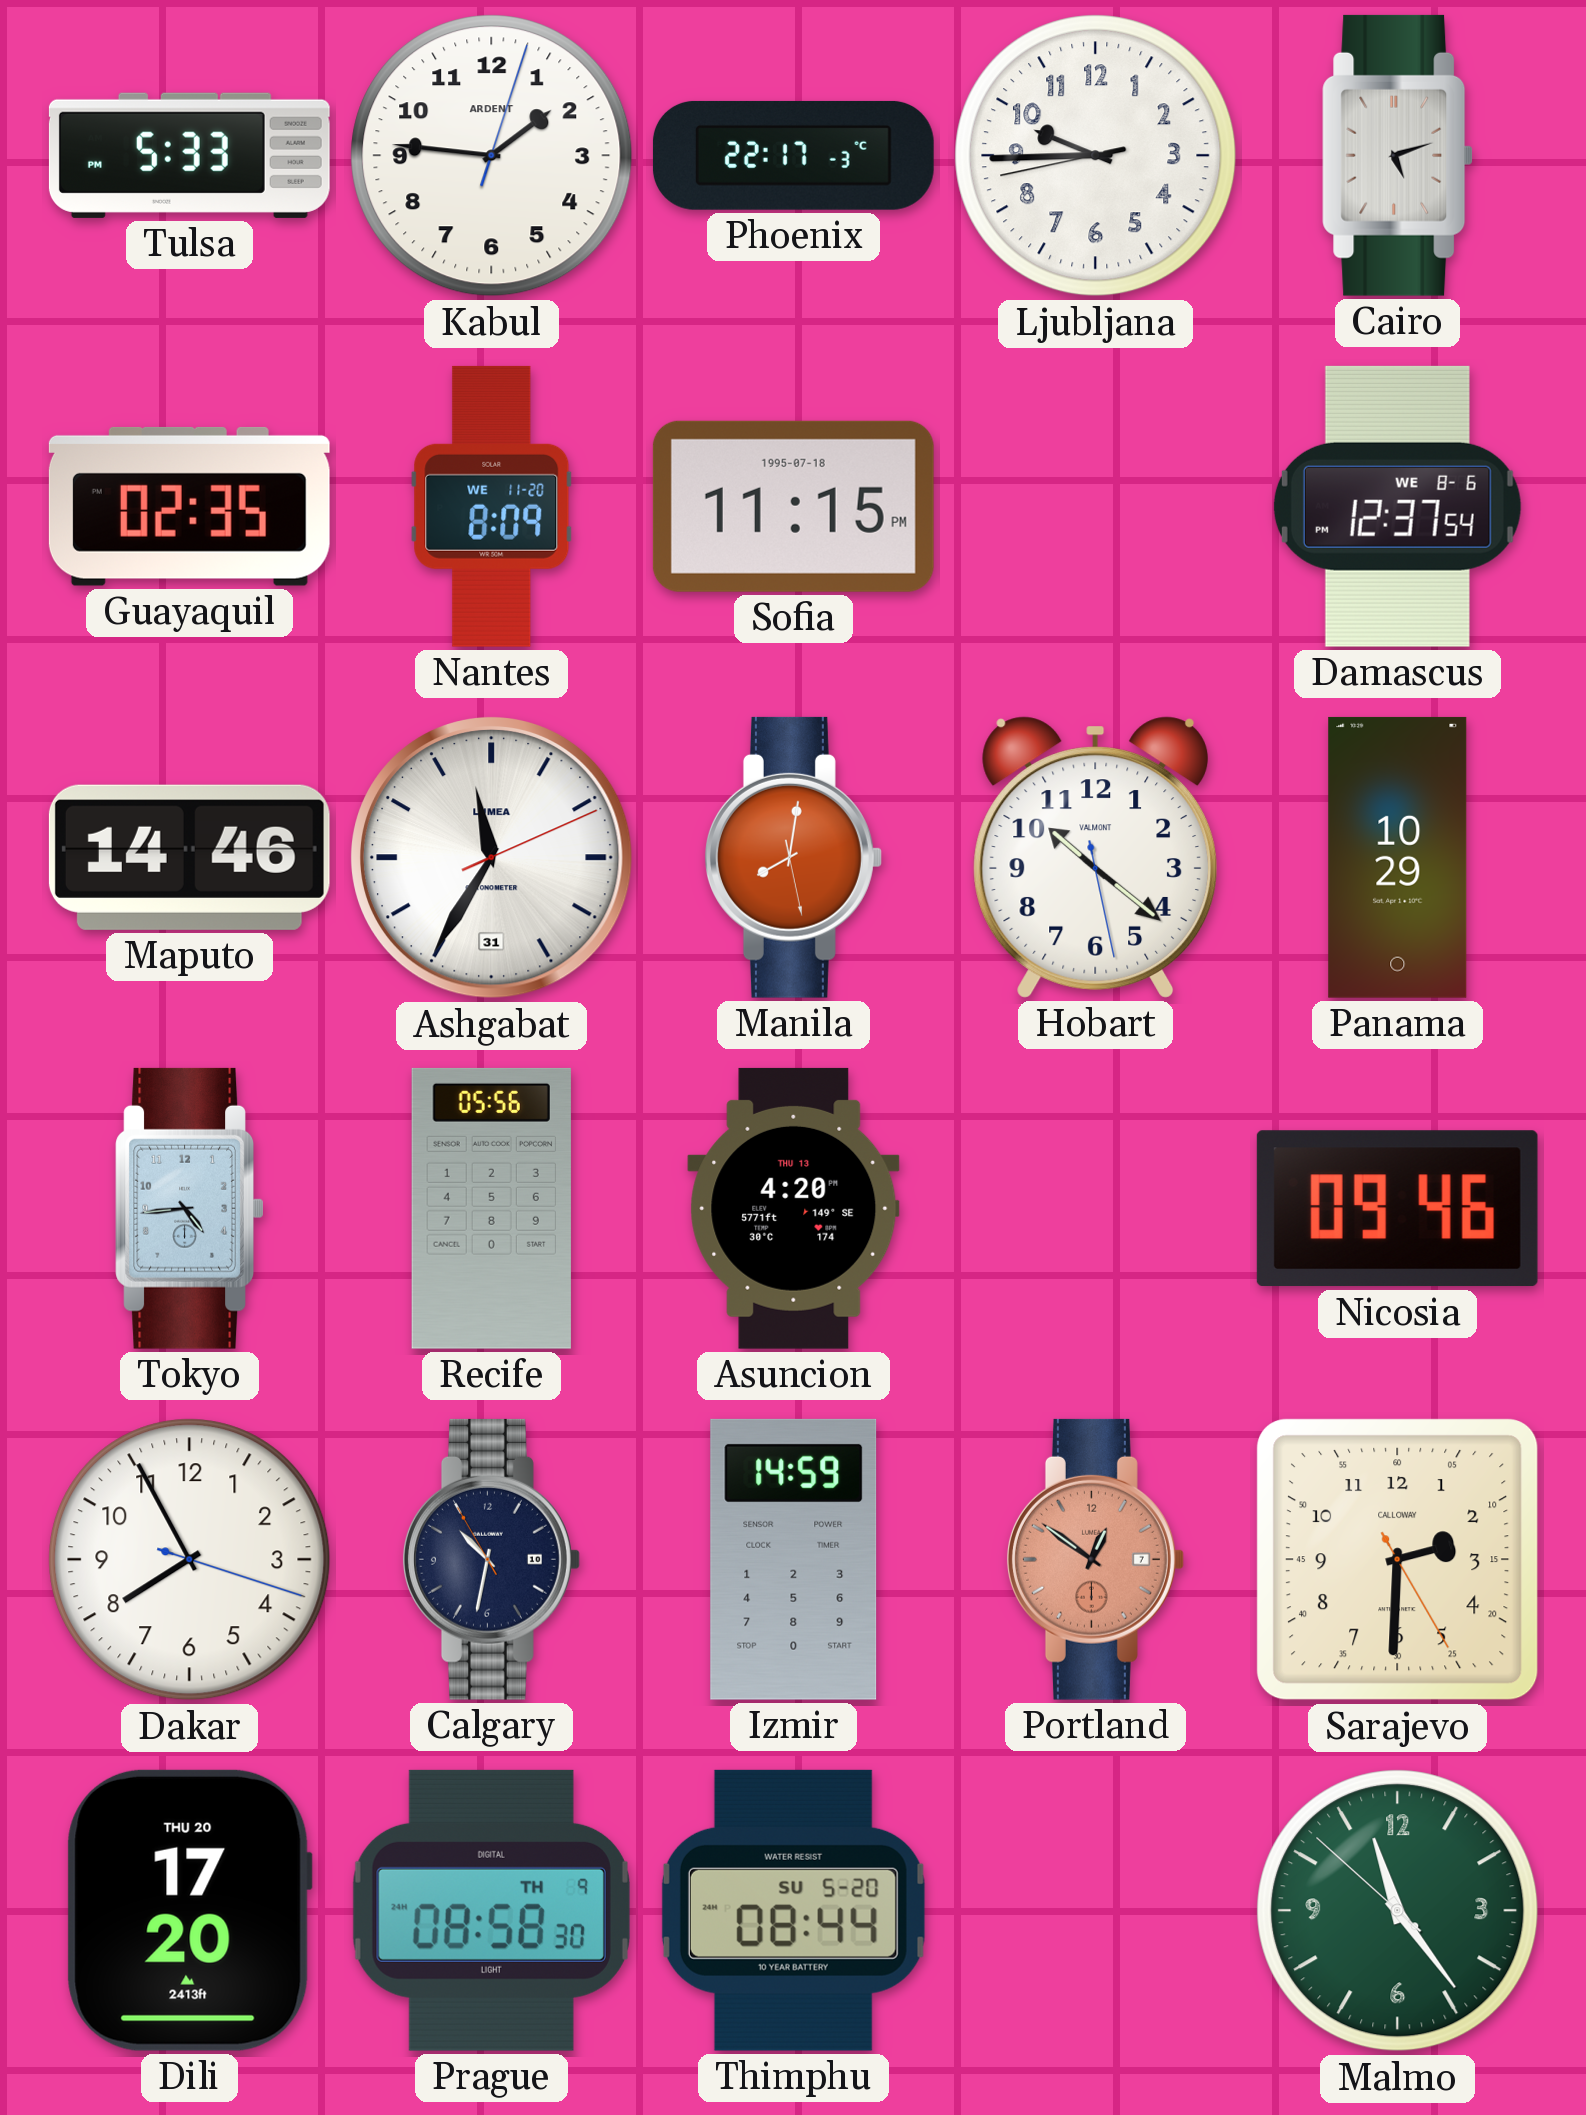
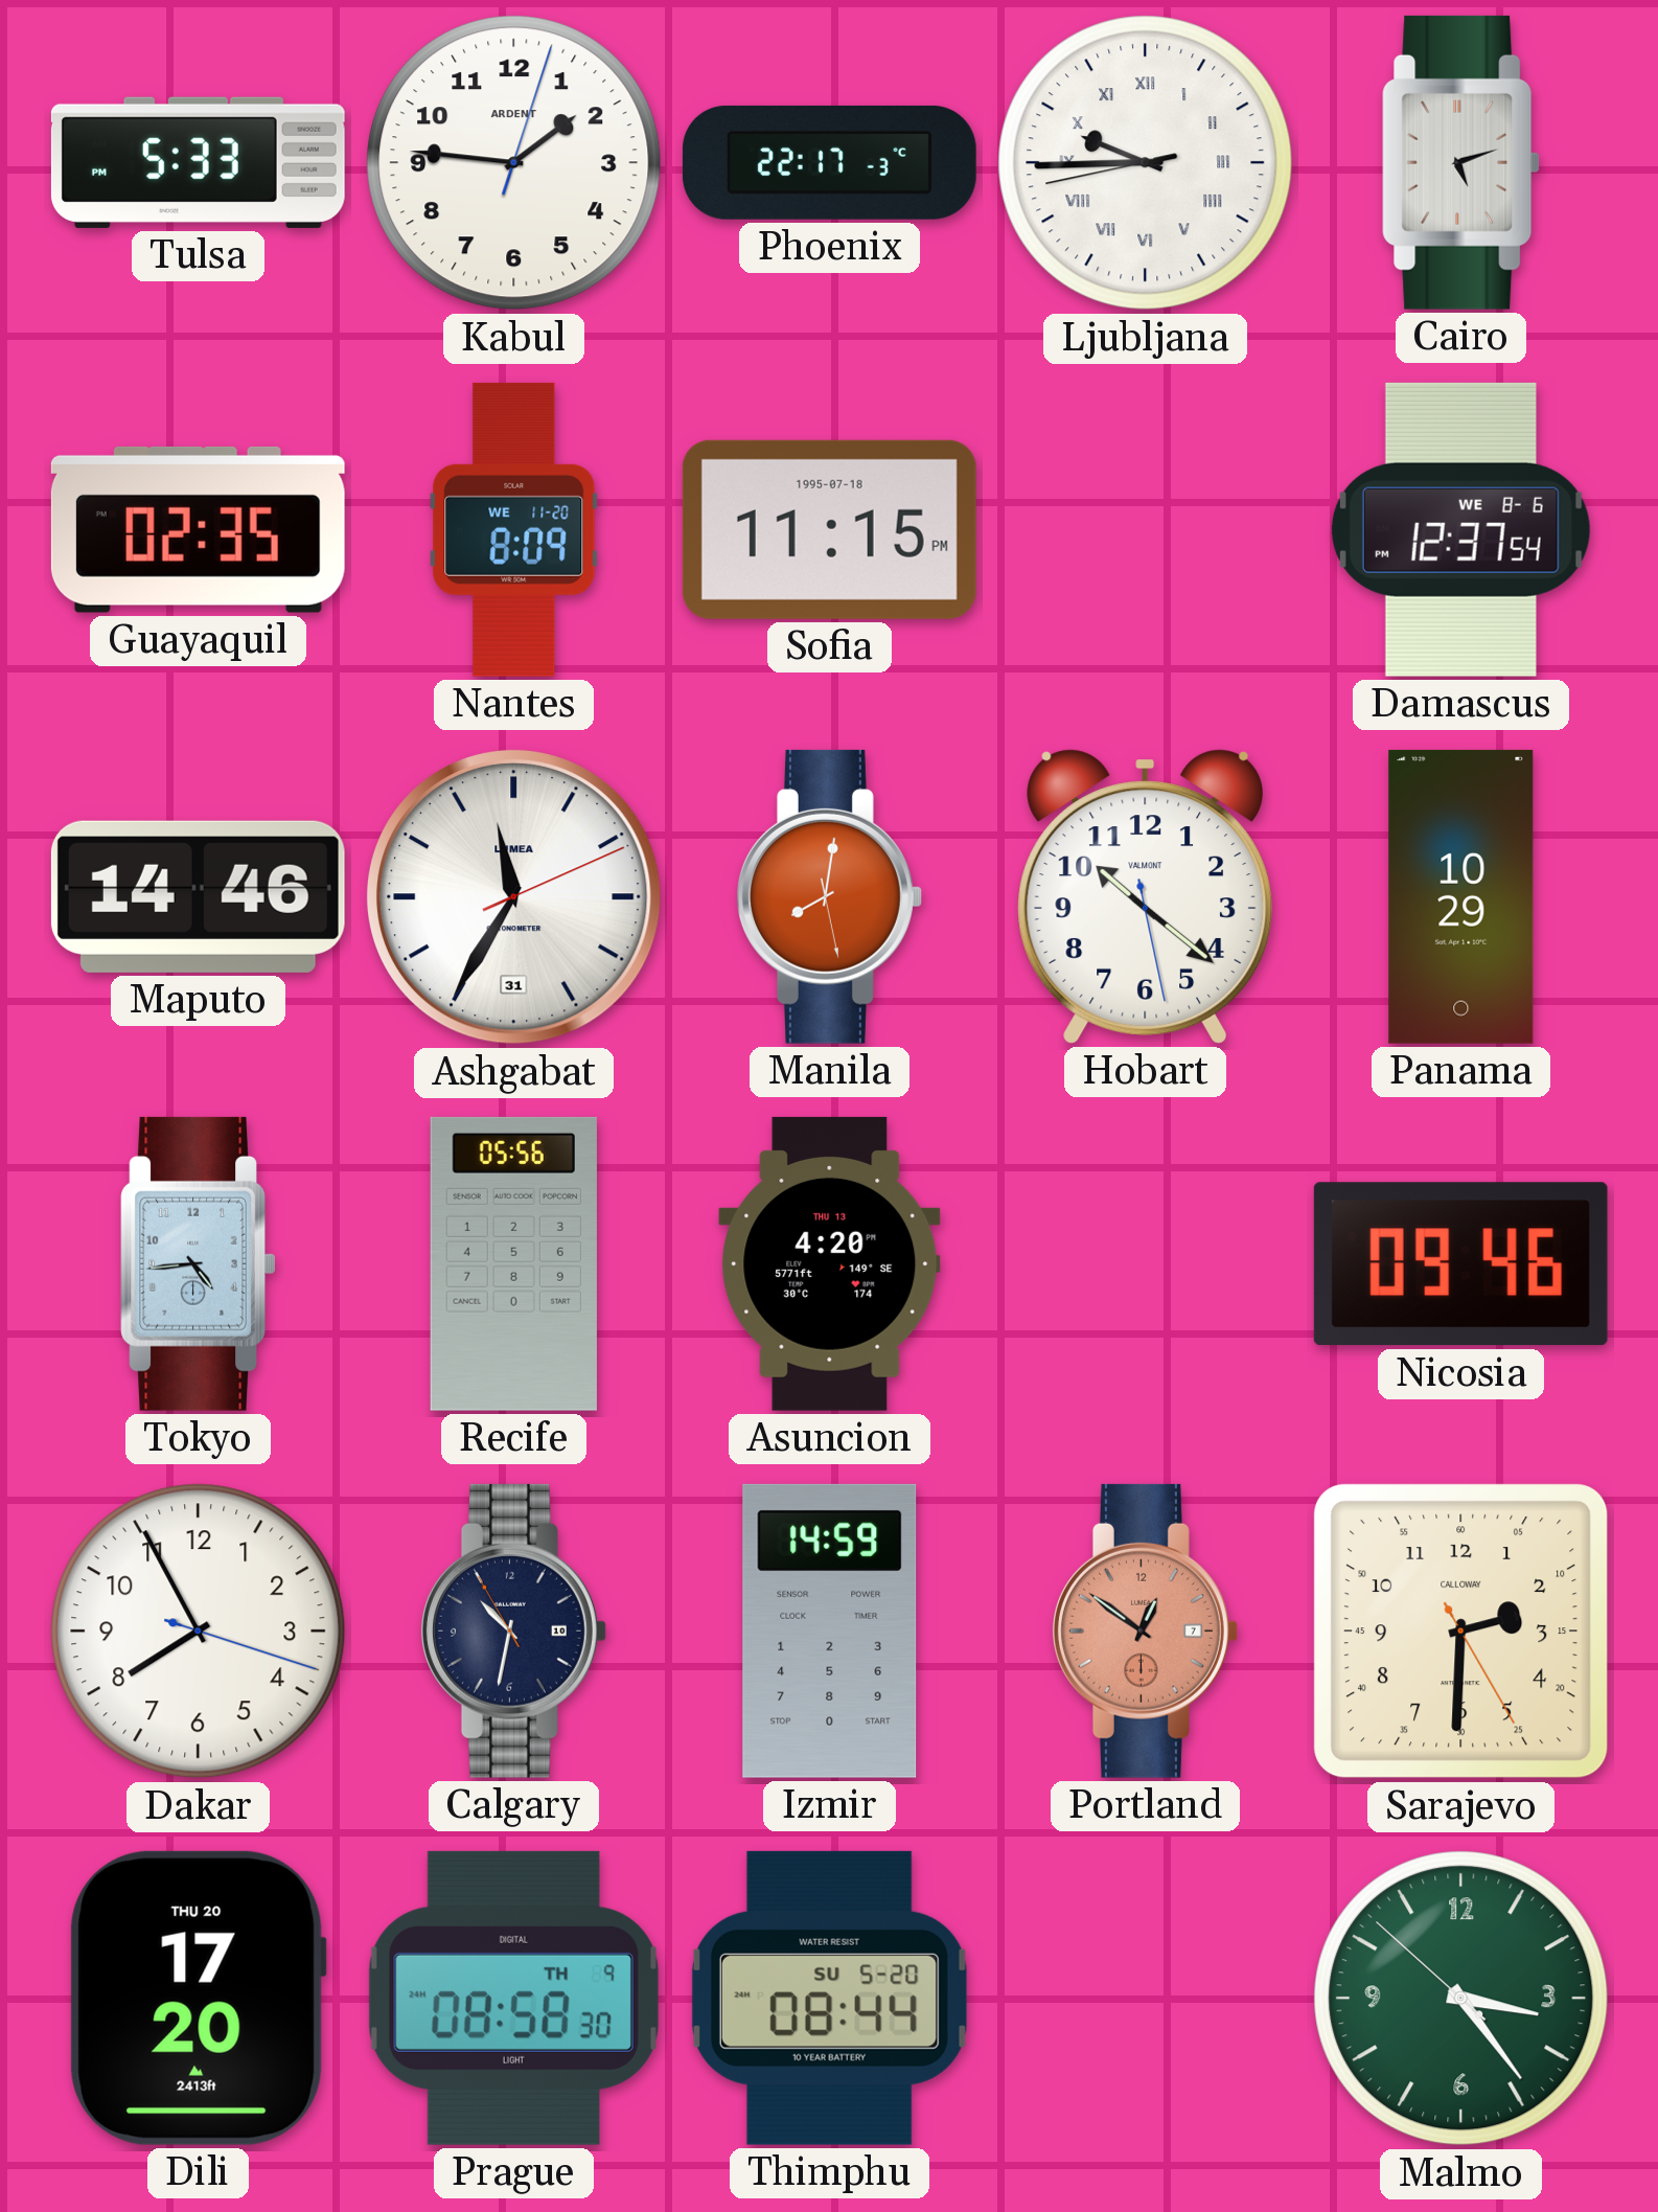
Ljubljana numerals: Arabic -> Roman
Malmo: 11:23 -> 3:23
